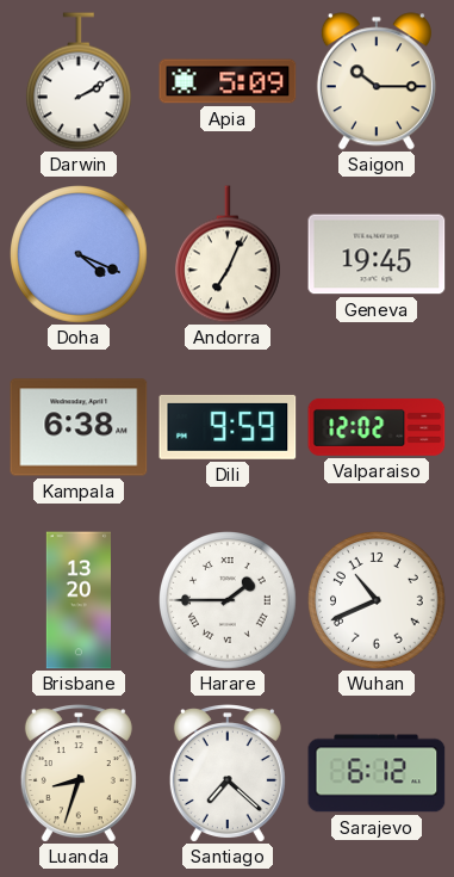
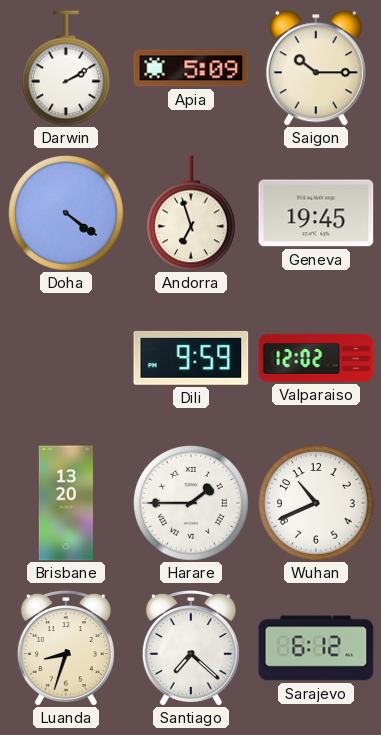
Doha: 4:19 -> 4:21
Andorra: 7:04 -> 6:57
Kampala: 6:38 -> none
